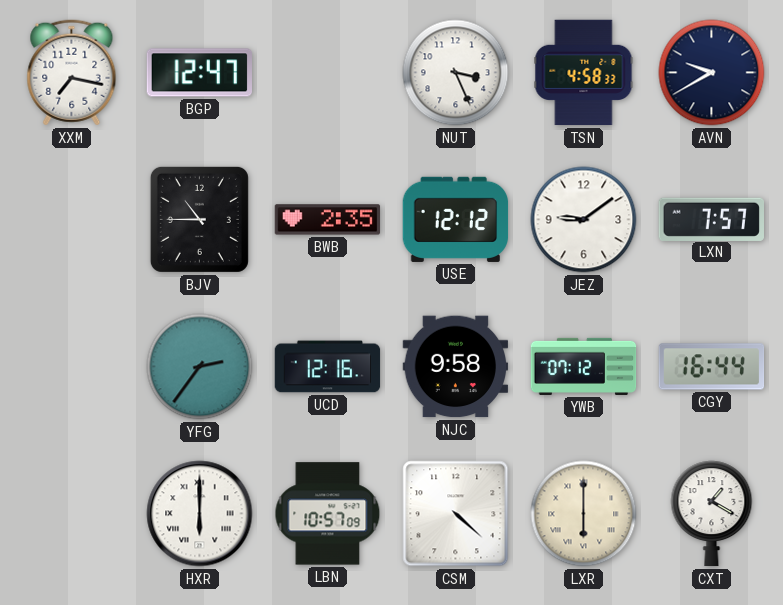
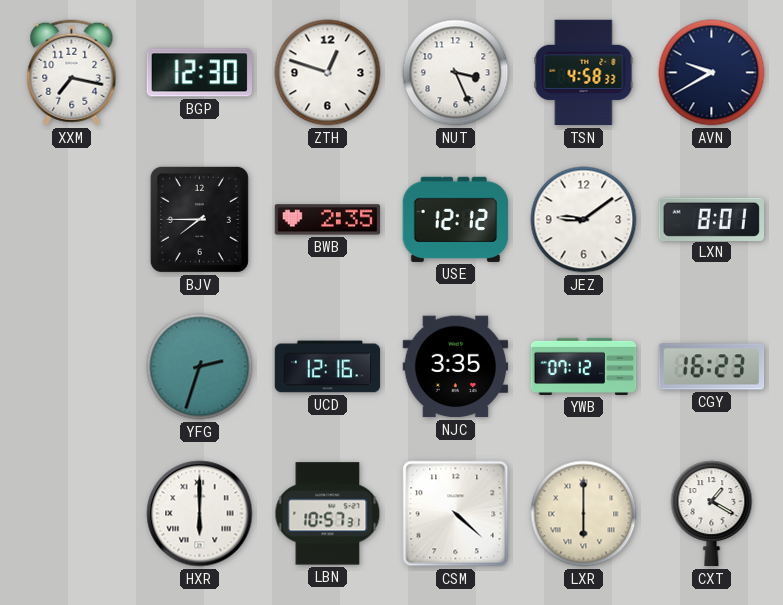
BGP: 12:47 -> 12:30
ZTH: none -> 12:48
BJV: 10:45 -> 7:45
LXN: 7:57 -> 8:01
YFG: 2:36 -> 2:33
NJC: 9:58 -> 3:35
CGY: 16:44 -> 16:23
LBN: 10:57:09 -> 10:57:31
